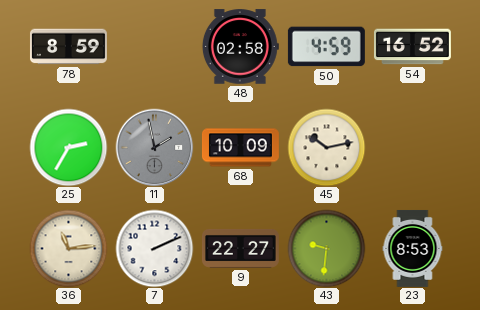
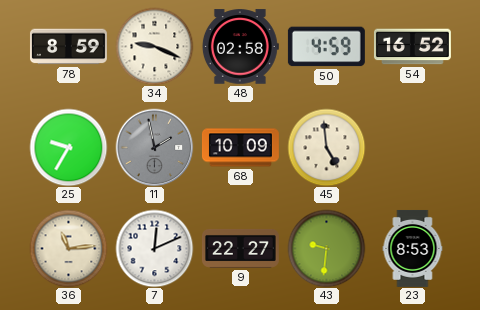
34: none -> 9:19
25: 2:35 -> 9:35
45: 10:13 -> 4:59
7: 2:11 -> 12:11
